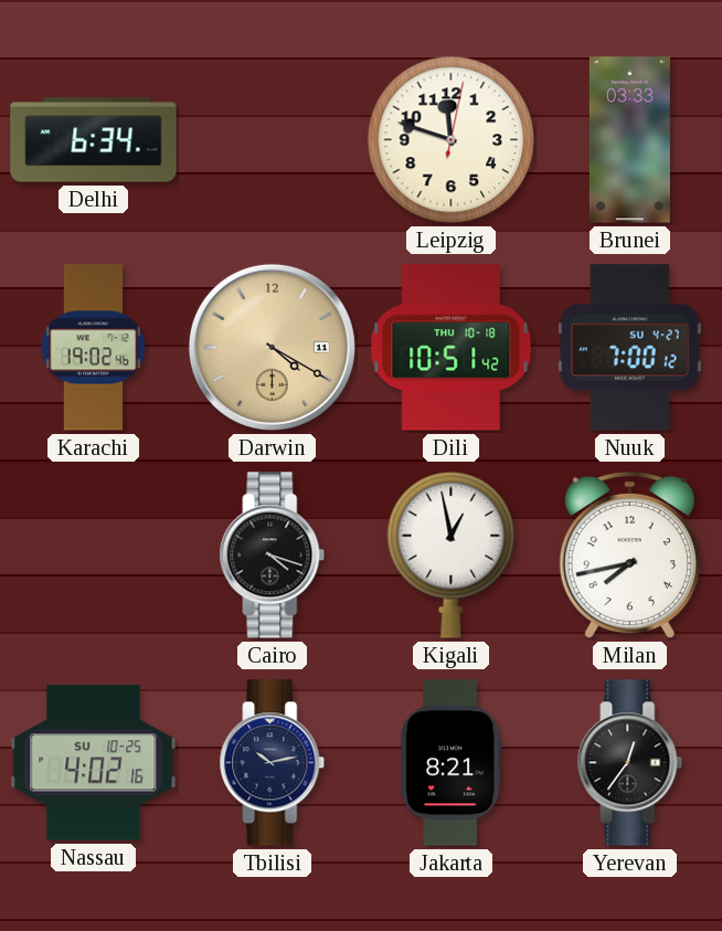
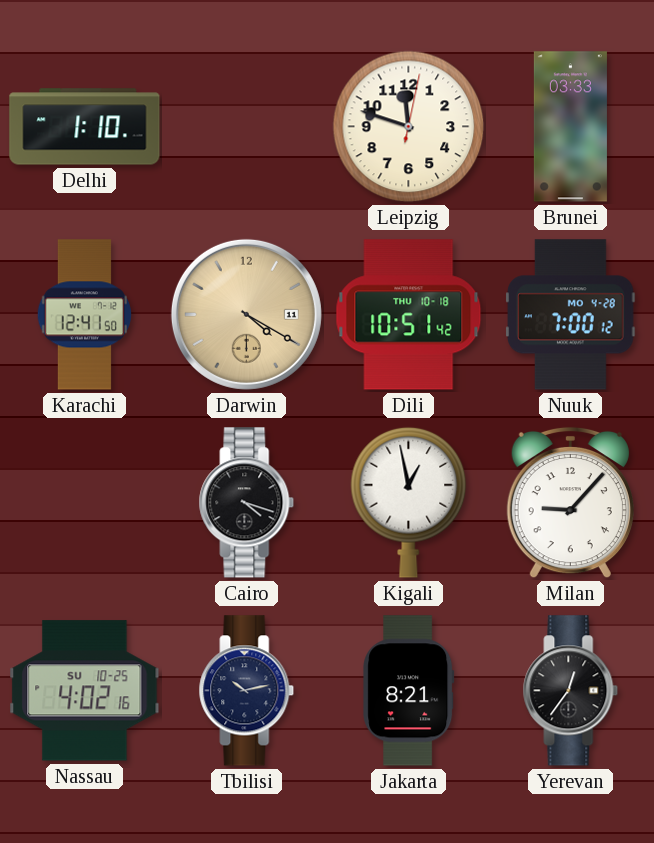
Delhi: 6:34 -> 1:10
Karachi: 19:02 -> 12:41
Nuuk date: SU 4-27 -> MO 4-28
Milan: 7:43 -> 9:07
